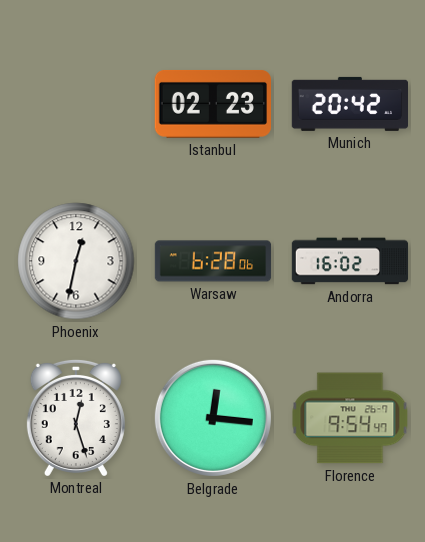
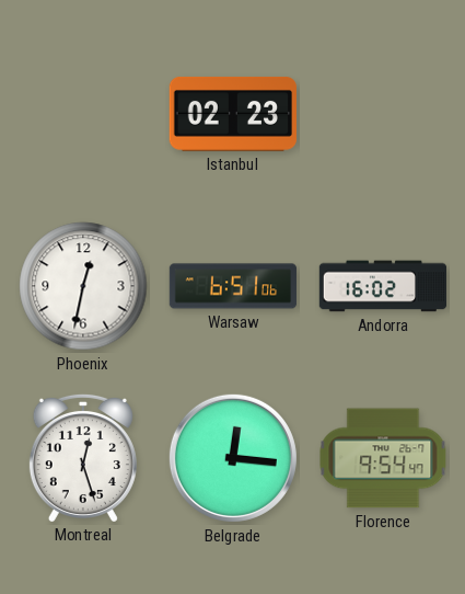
Munich: 20:42 -> none
Warsaw: 6:28 -> 6:51
